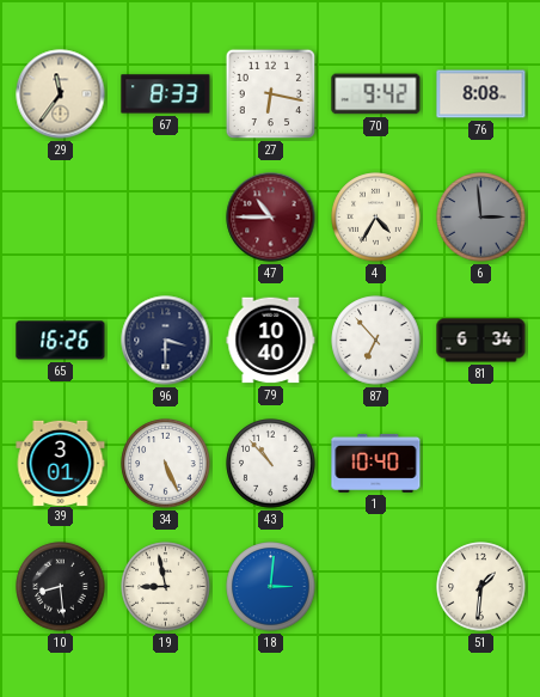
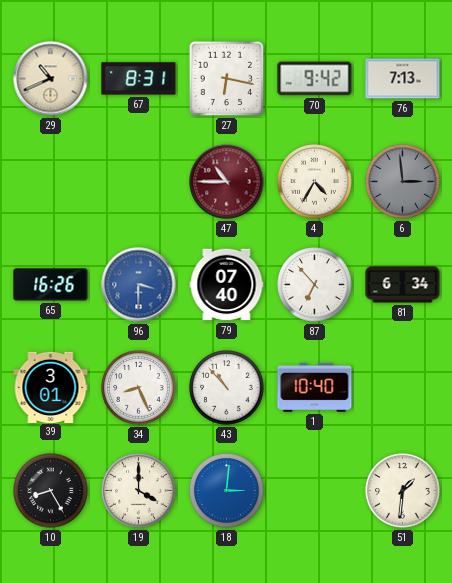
29: 11:36 -> 10:41
67: 8:33 -> 8:31
76: 8:08 -> 7:13
96 dial: navy -> blue
79: 10:40 -> 07:40
34: 5:26 -> 8:26
10: 8:29 -> 8:25
19: 8:58 -> 4:00
